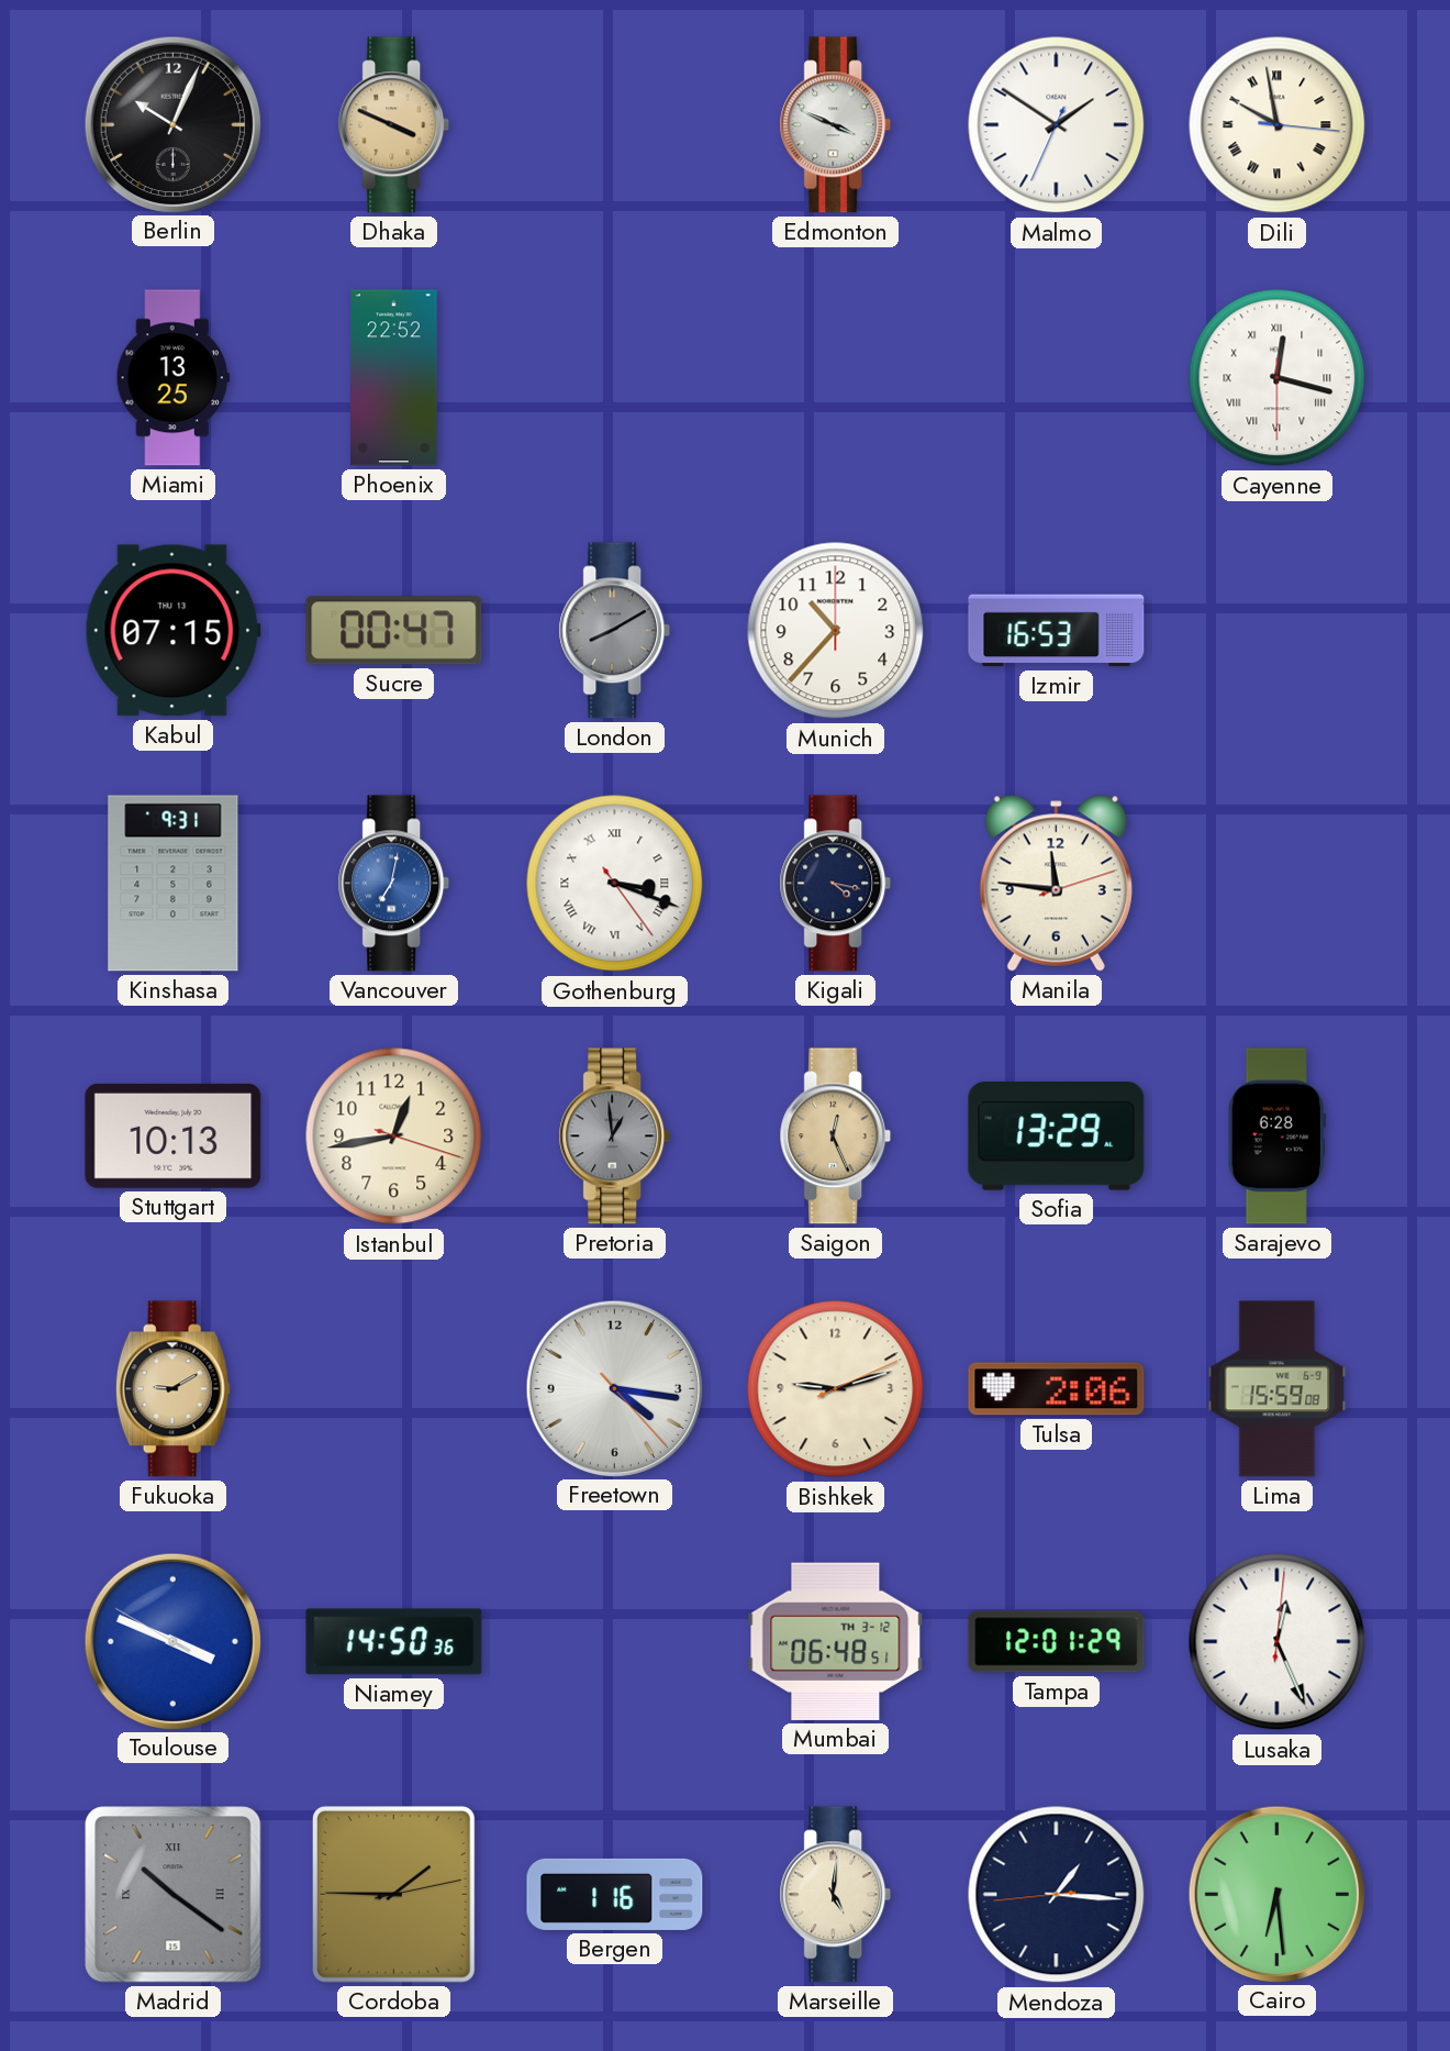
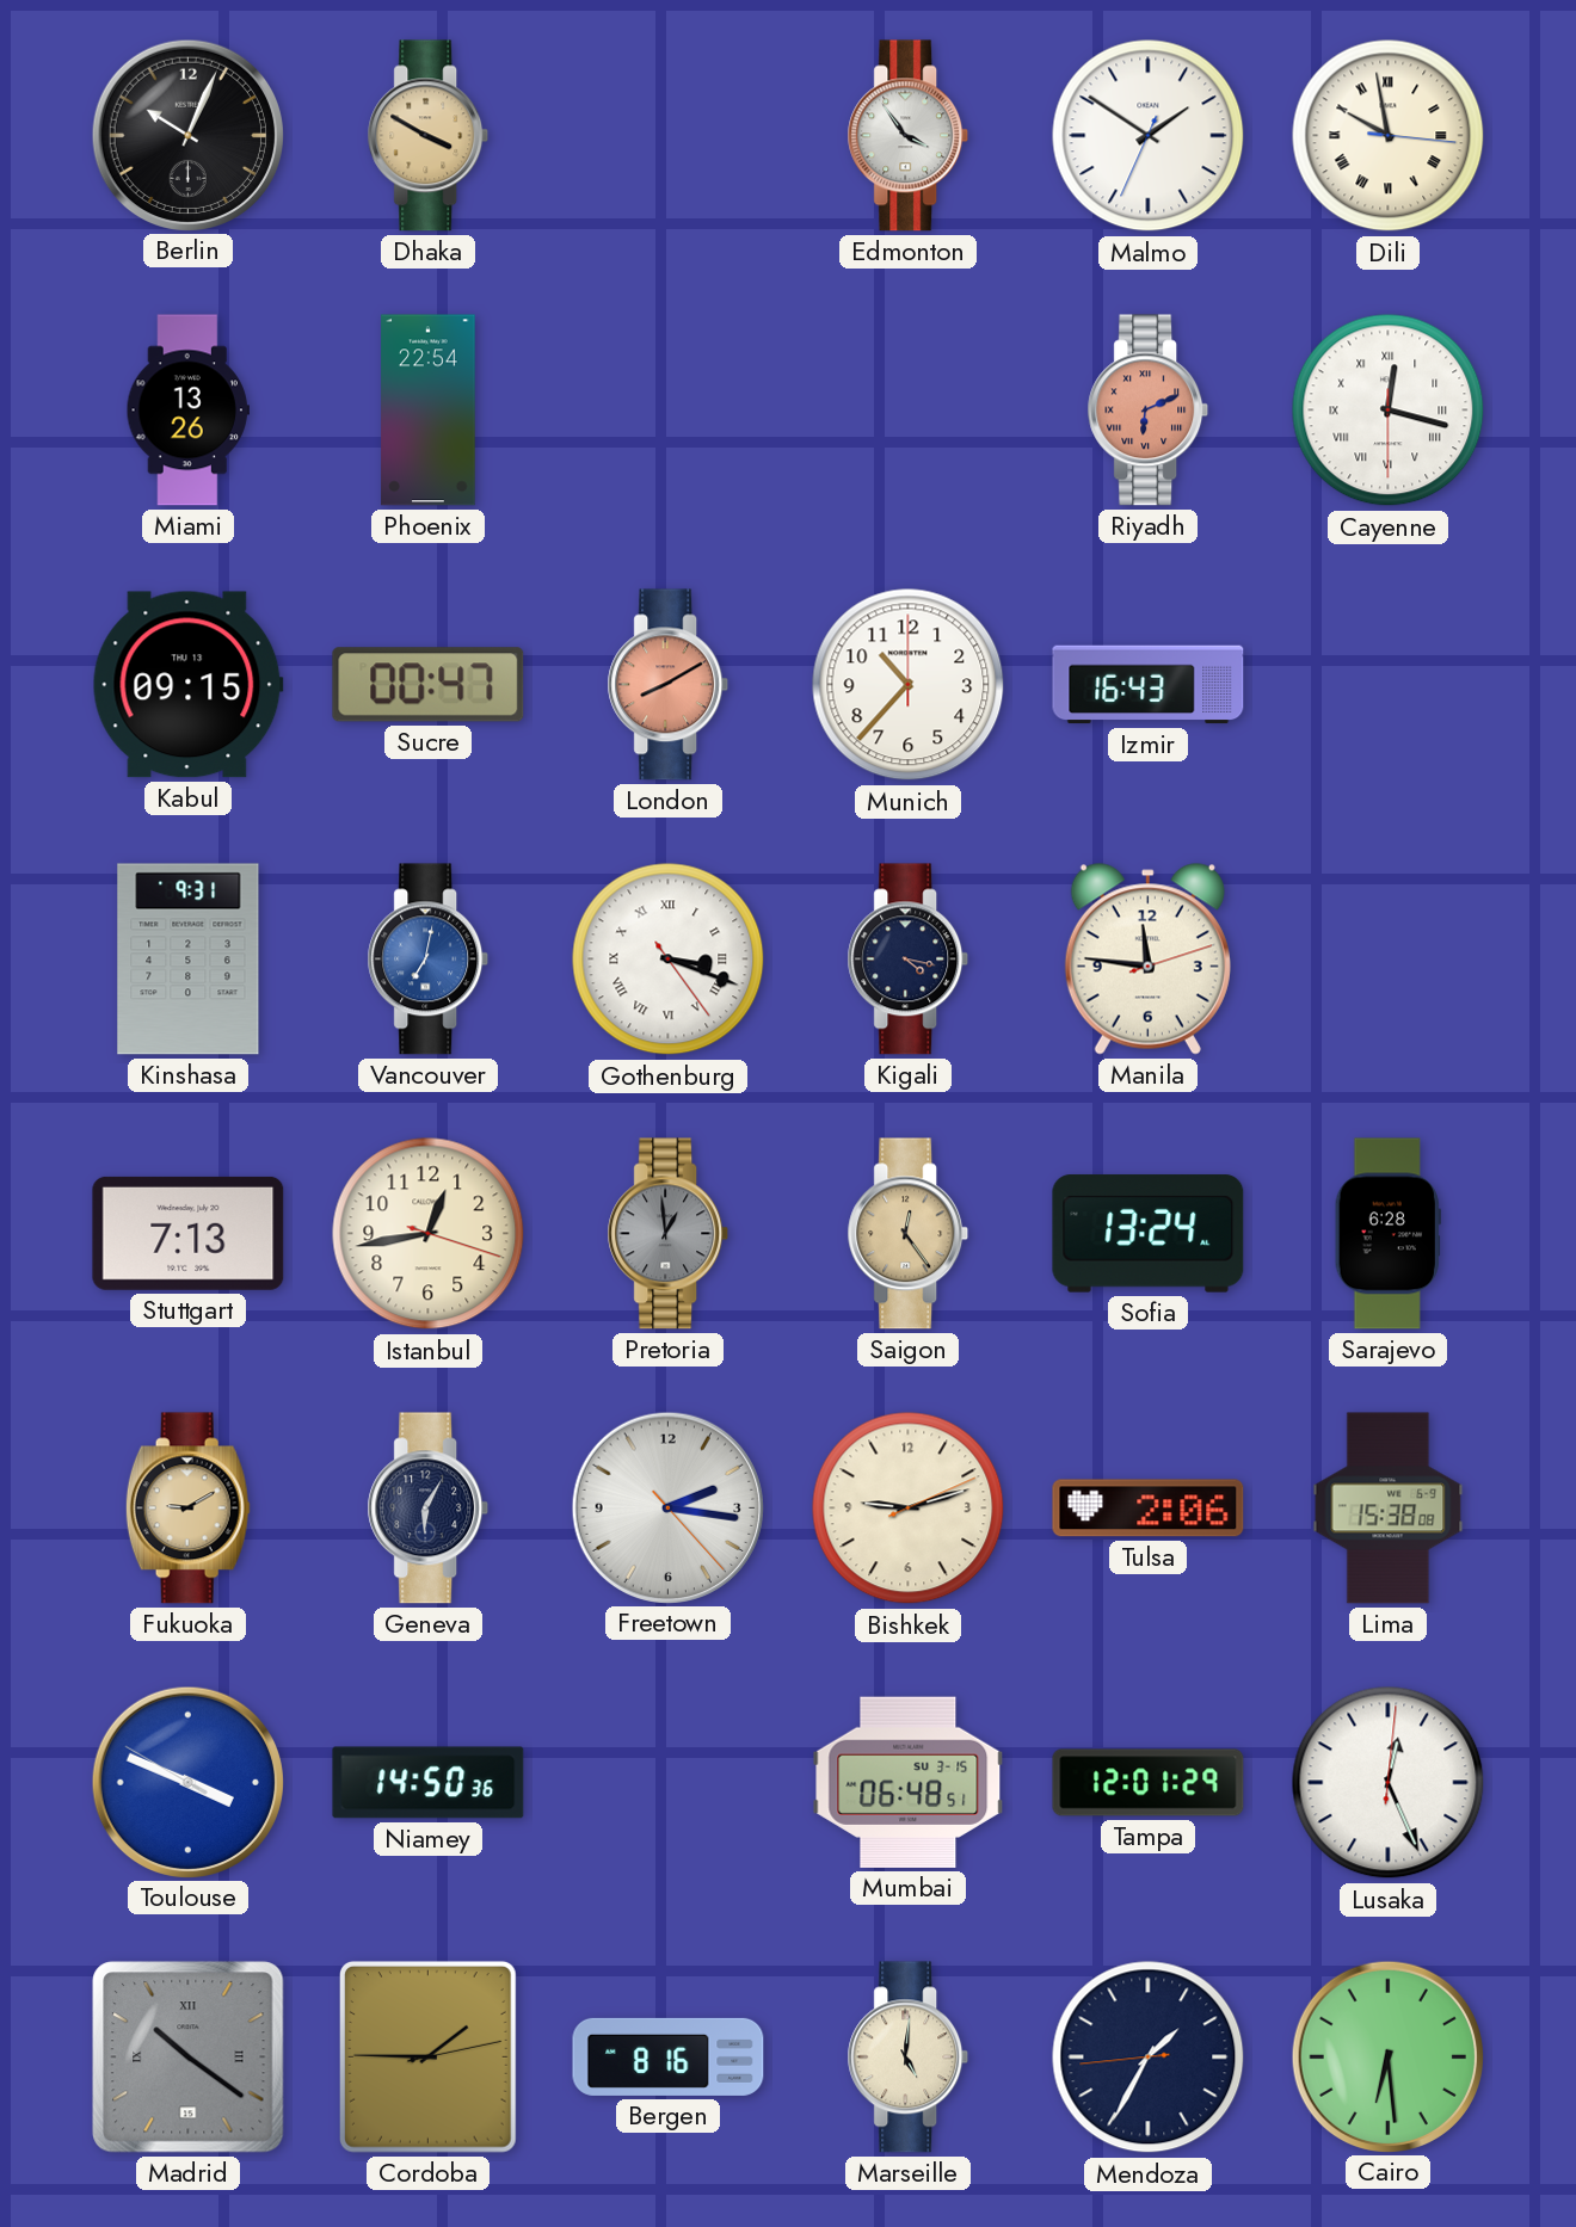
Dhaka: 3:49 -> 3:50
Edmonton: 3:49 -> 3:54
Miami: 13:25 -> 13:26
Phoenix: 22:52 -> 22:54
Riyadh: none -> 6:11
Kabul: 07:15 -> 09:15
London dial: grey -> salmon
Izmir: 16:53 -> 16:43
Stuttgart: 10:13 -> 7:13
Saigon: 12:26 -> 12:24
Sofia: 13:29 -> 13:24
Geneva: none -> 6:05
Freetown: 4:16 -> 2:16
Lima: 15:59 -> 15:38
Mumbai date: TH 3-12 -> SU 3-15
Bergen: 1:16 -> 8:16
Mendoza: 1:15 -> 1:34
